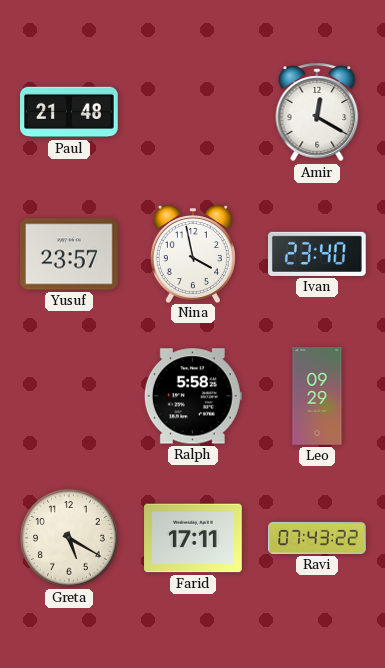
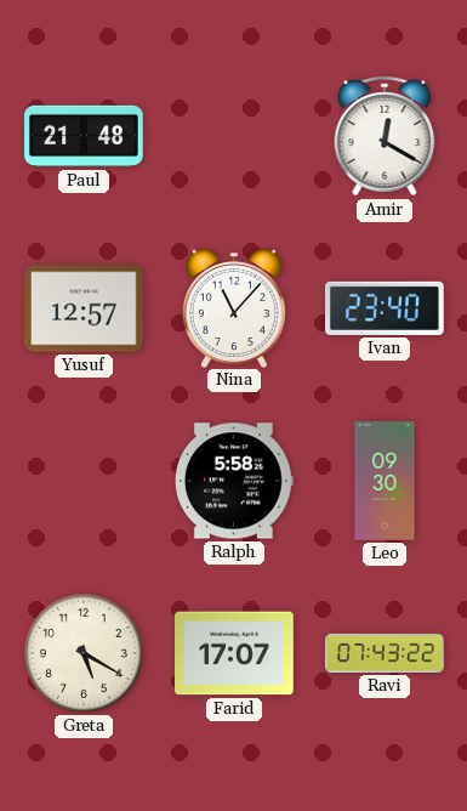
Yusuf: 23:57 -> 12:57
Nina: 3:58 -> 11:07
Leo: 09:29 -> 09:30
Farid: 17:11 -> 17:07
